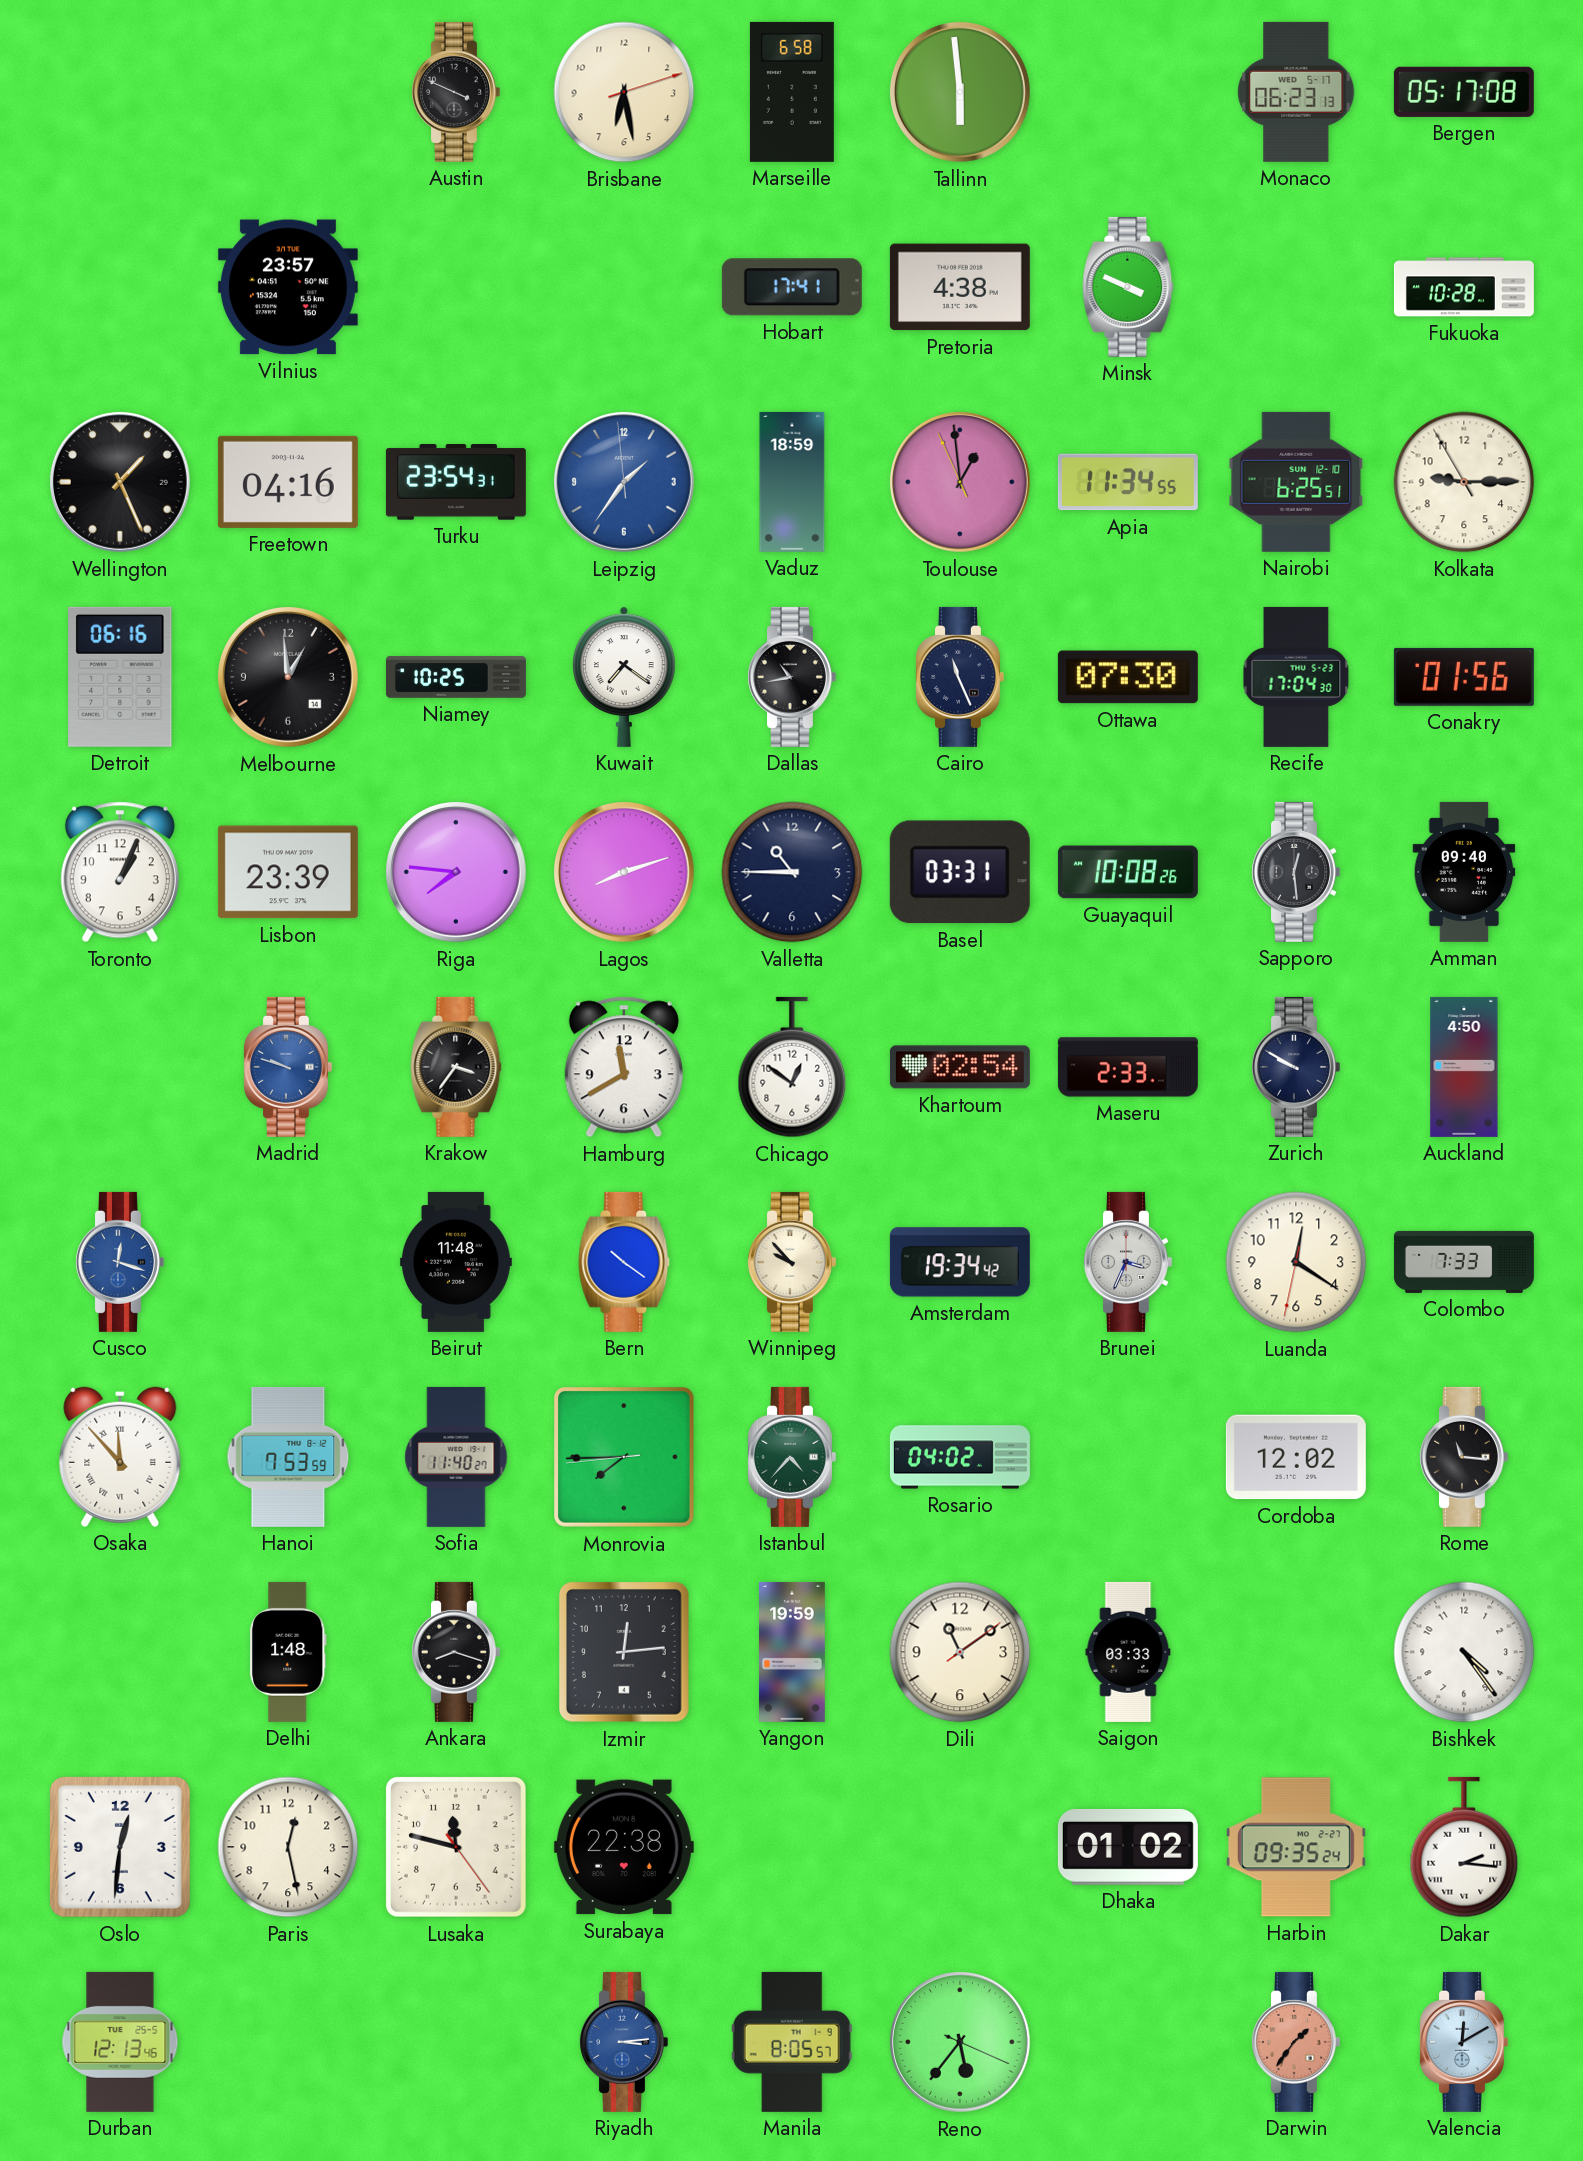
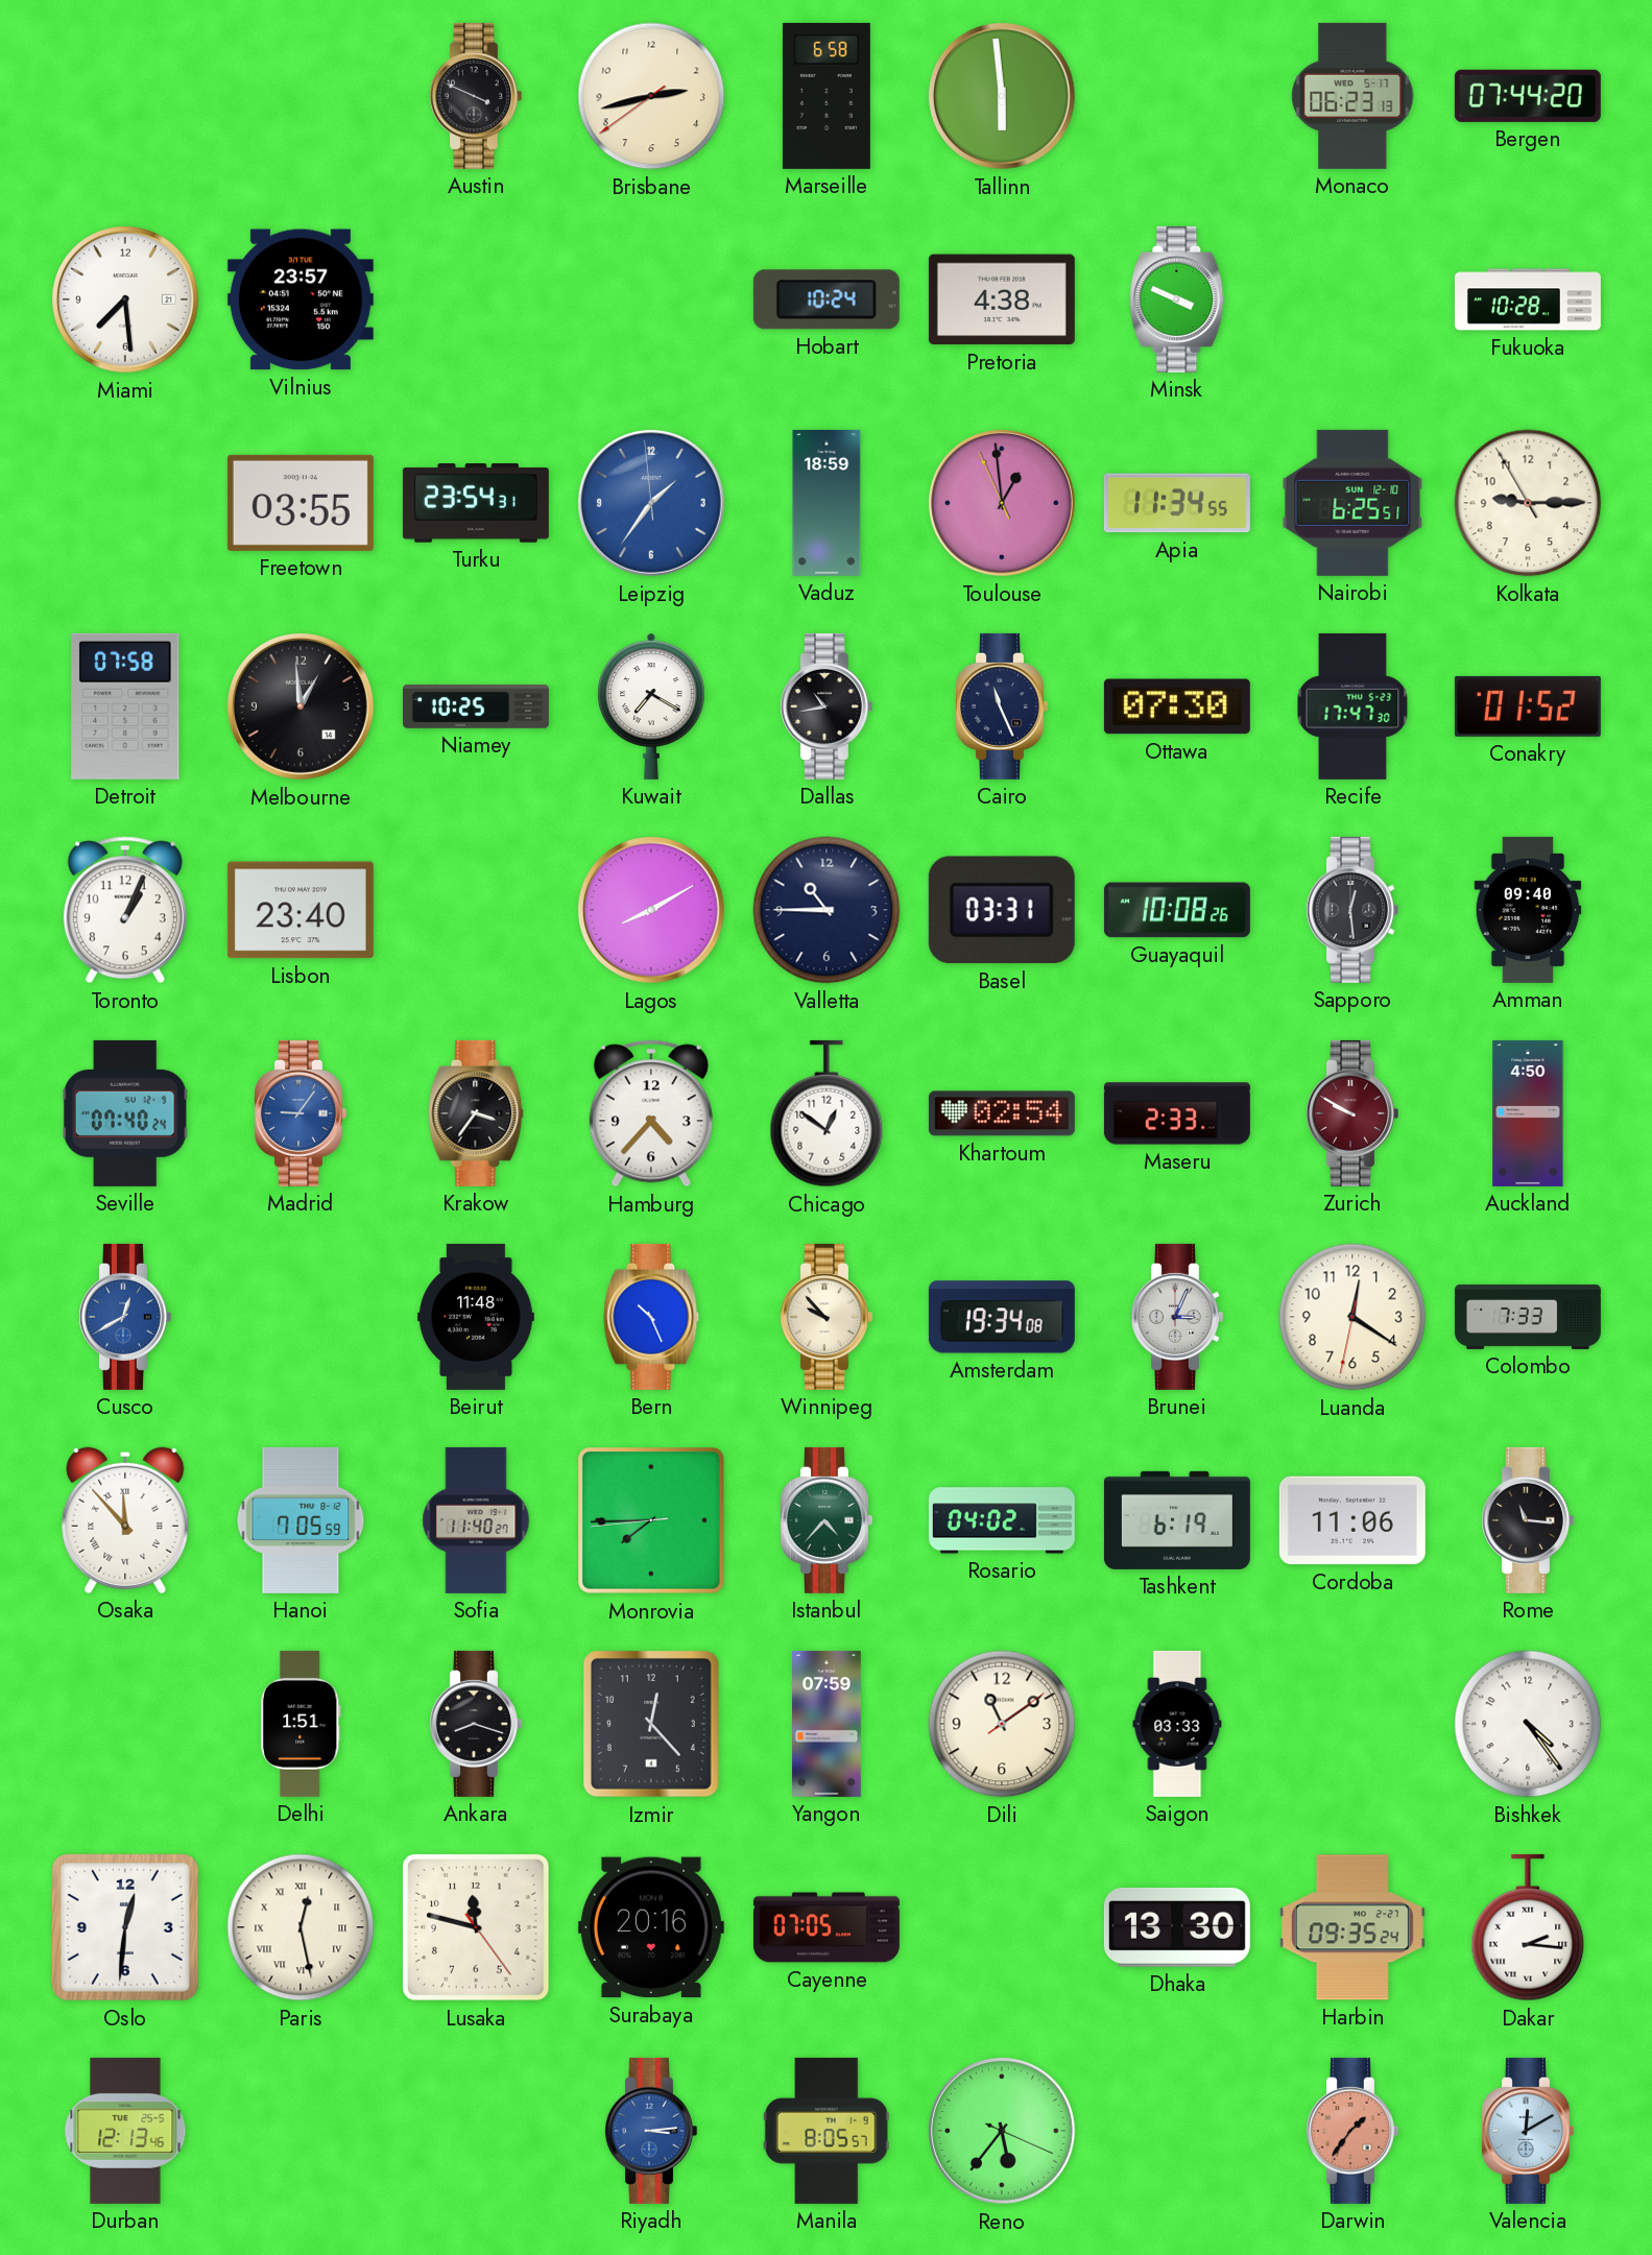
Brisbane: 6:28 -> 2:42
Bergen: 05:17 -> 07:44
Miami: none -> 7:29
Hobart: 17:41 -> 10:24
Wellington: 1:26 -> none
Freetown: 04:16 -> 03:55
Detroit: 06:16 -> 07:58
Kuwait: 7:21 -> 7:20
Recife: 17:04 -> 17:47
Conakry: 01:56 -> 01:52
Lisbon: 23:39 -> 23:40
Riga: 7:46 -> none
Lagos: 8:12 -> 8:10
Seville: none -> 07:40
Madrid: 9:48 -> 9:06
Hamburg: 11:40 -> 4:37
Zurich dial: navy -> burgundy
Cusco: 12:18 -> 12:40
Bern: 10:21 -> 10:26
Amsterdam: 19:34:42 -> 19:34:08
Brunei: 3:34 -> 3:04
Hanoi: 7:53 -> 7:05
Tashkent: none -> 6:19
Cordoba: 12:02 -> 11:06
Delhi: 1:48 -> 1:51
Izmir: 12:14 -> 12:23
Yangon: 19:59 -> 07:59
Paris numerals: Arabic -> Roman
Surabaya: 22:38 -> 20:16
Cayenne: none -> 07:05
Dhaka: 01:02 -> 13:30
